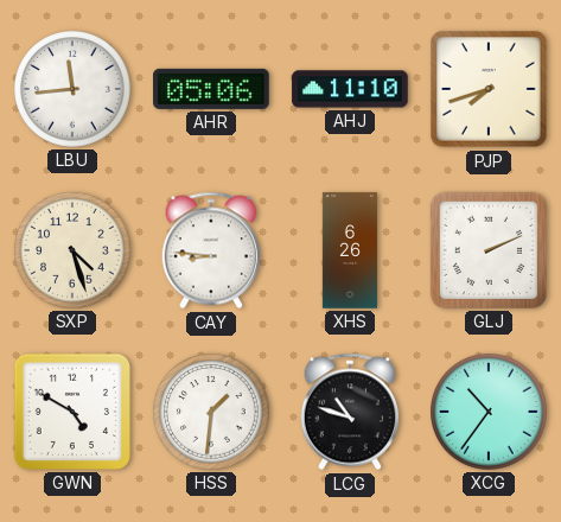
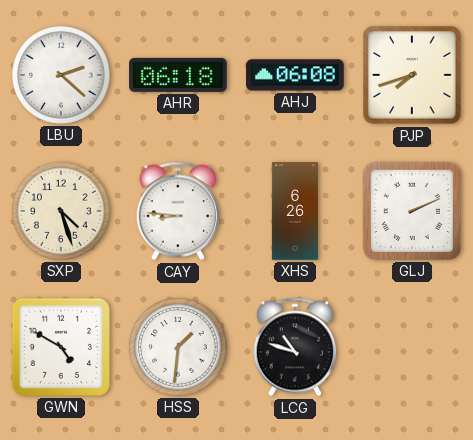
LBU: 11:44 -> 2:22
AHR: 05:06 -> 06:18
AHJ: 11:10 -> 06:08
XCG: 10:36 -> none
